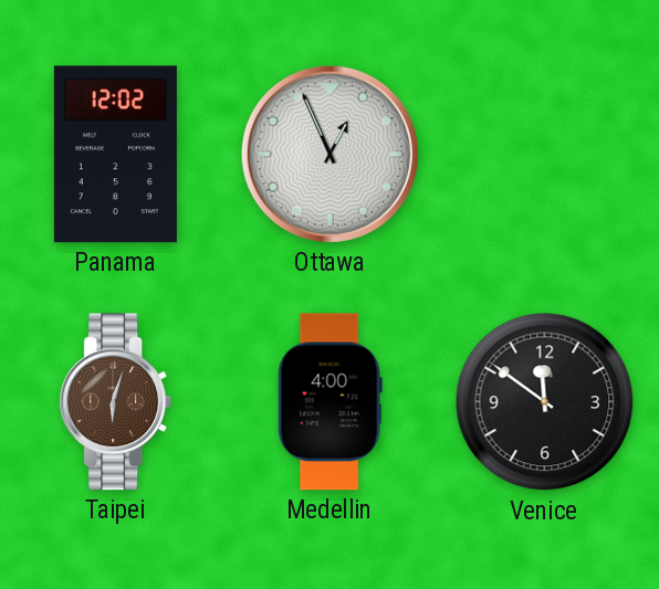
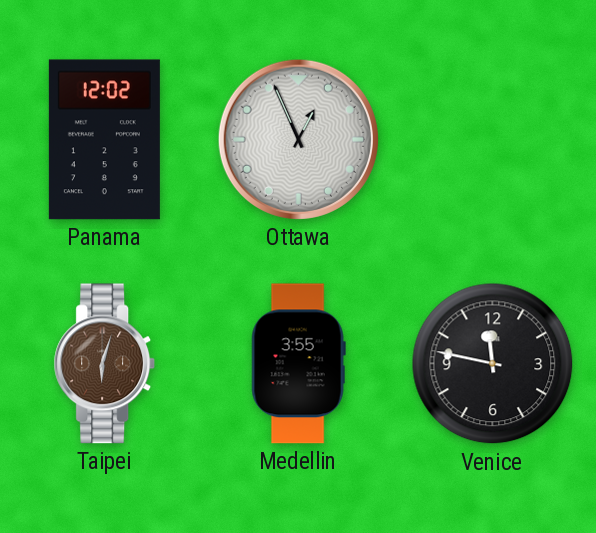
Medellin: 4:00 -> 3:55
Venice: 11:51 -> 11:47
